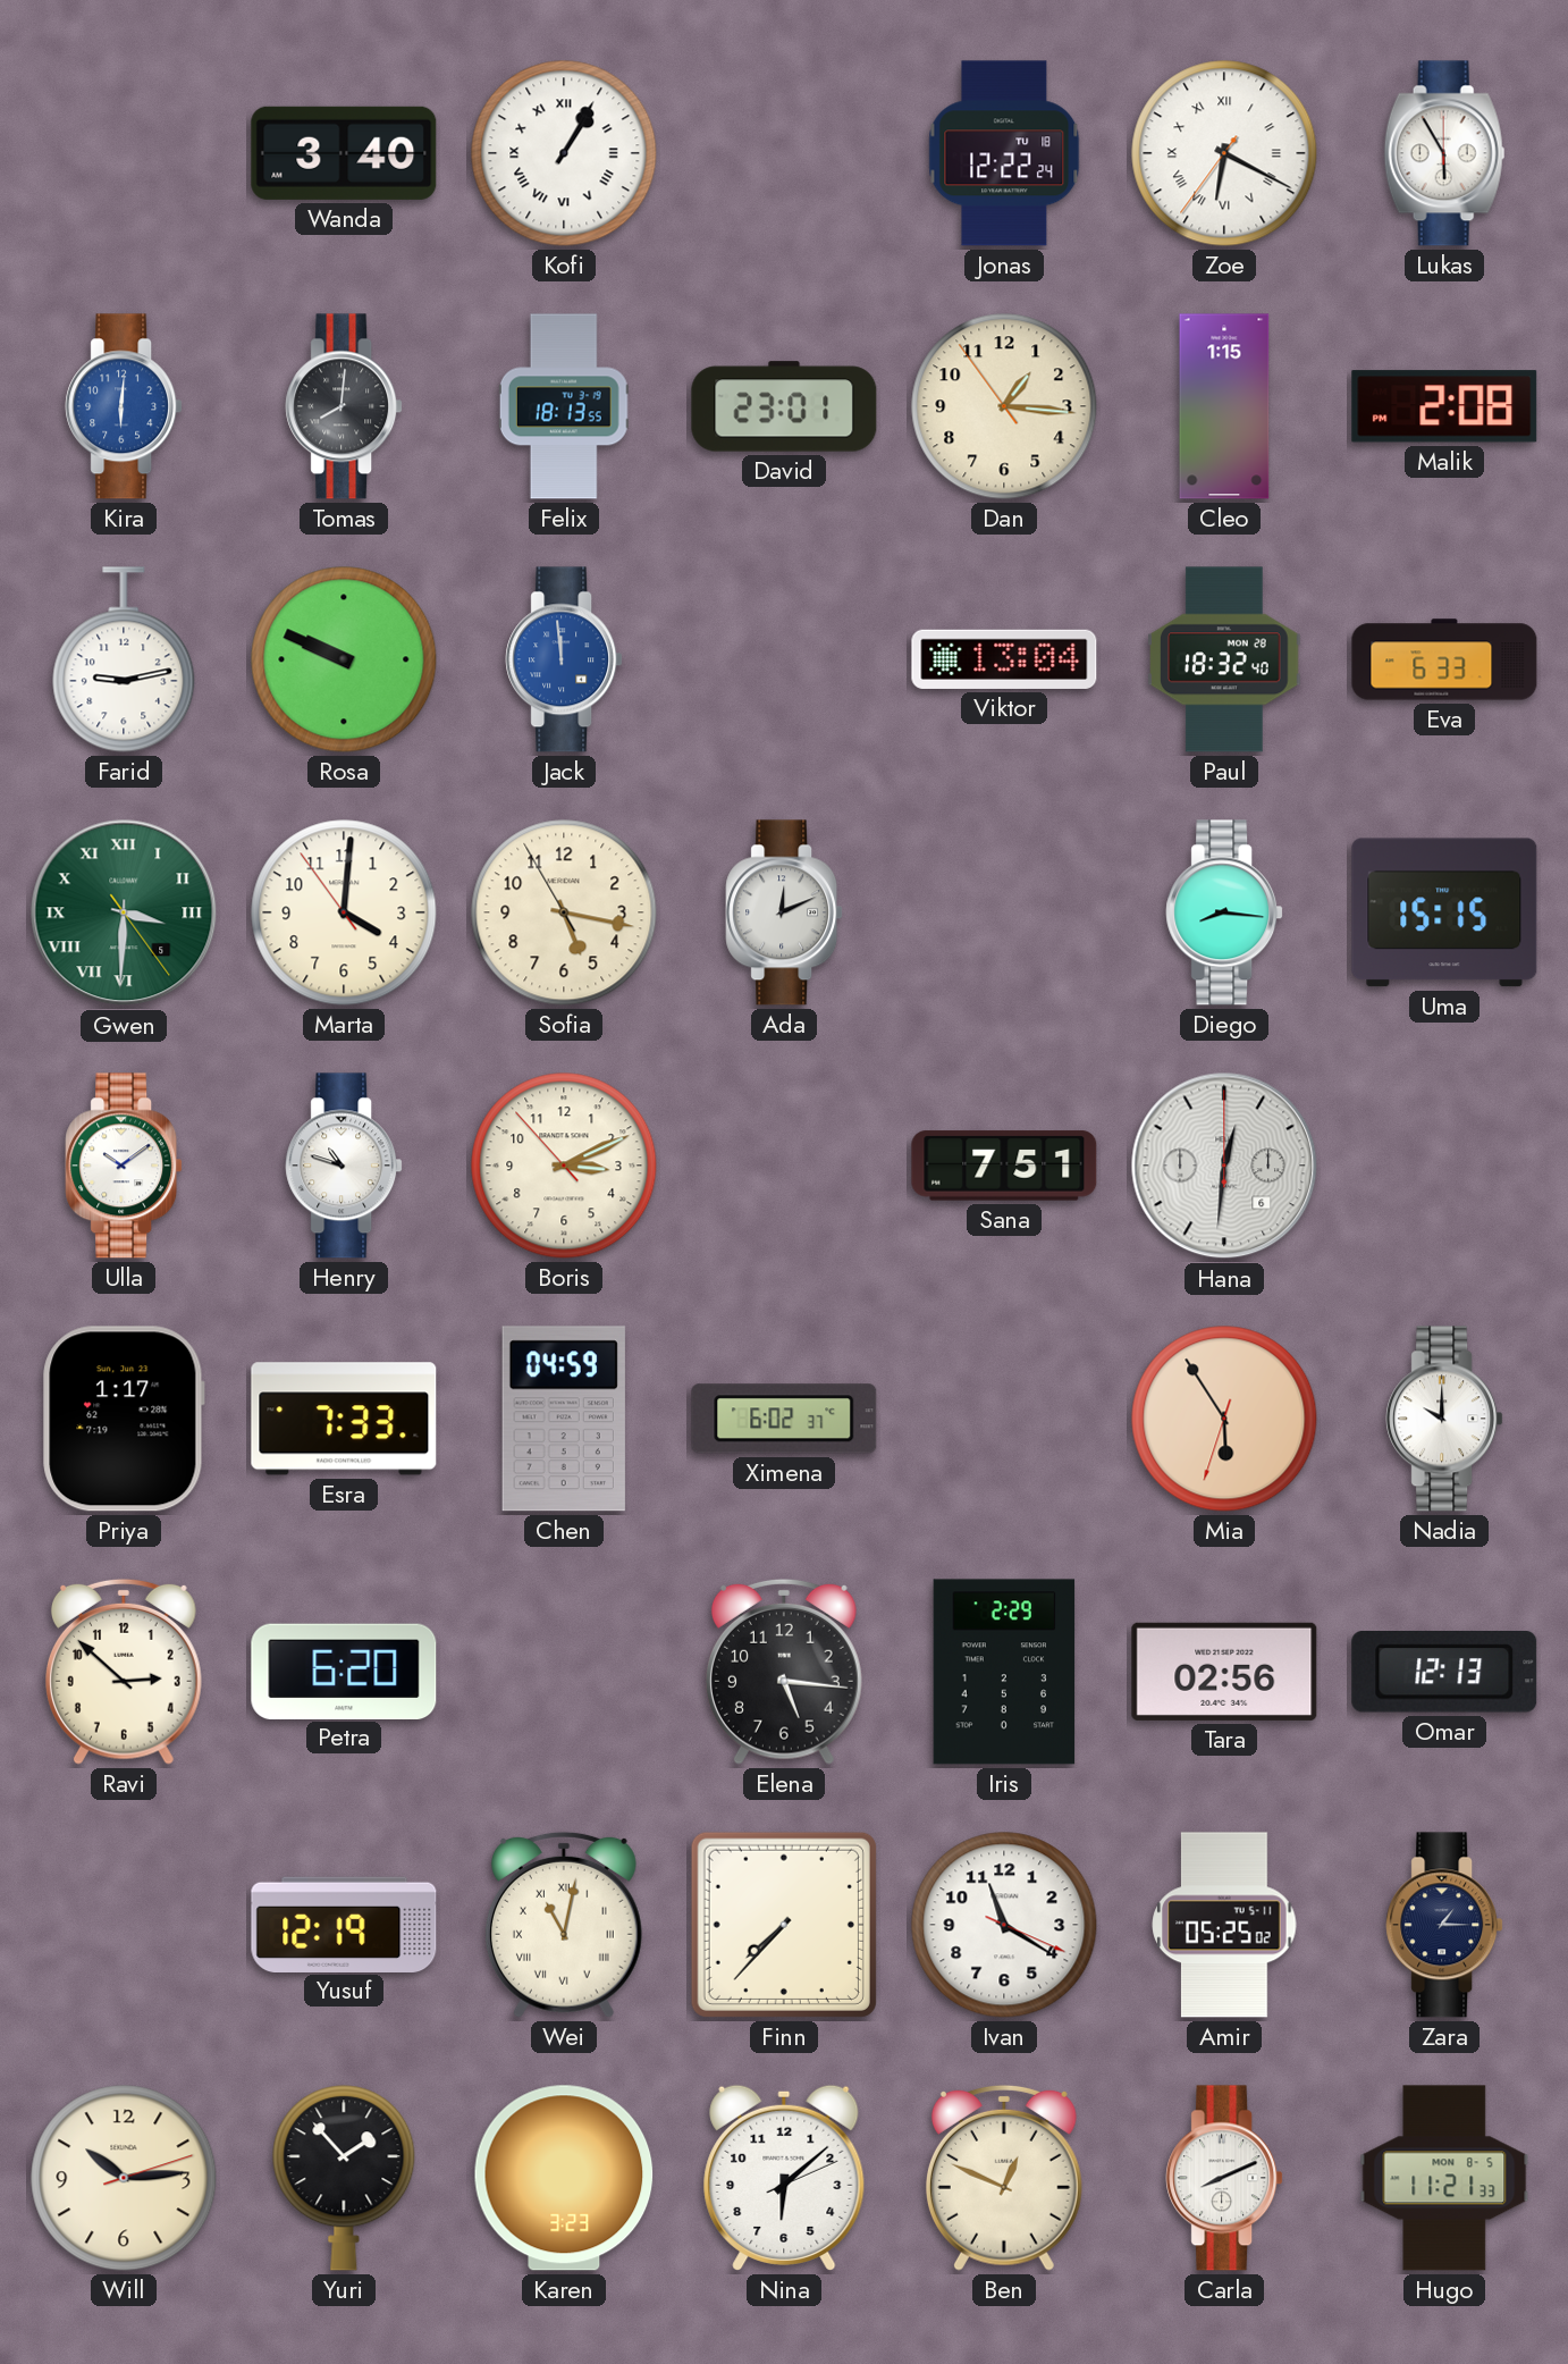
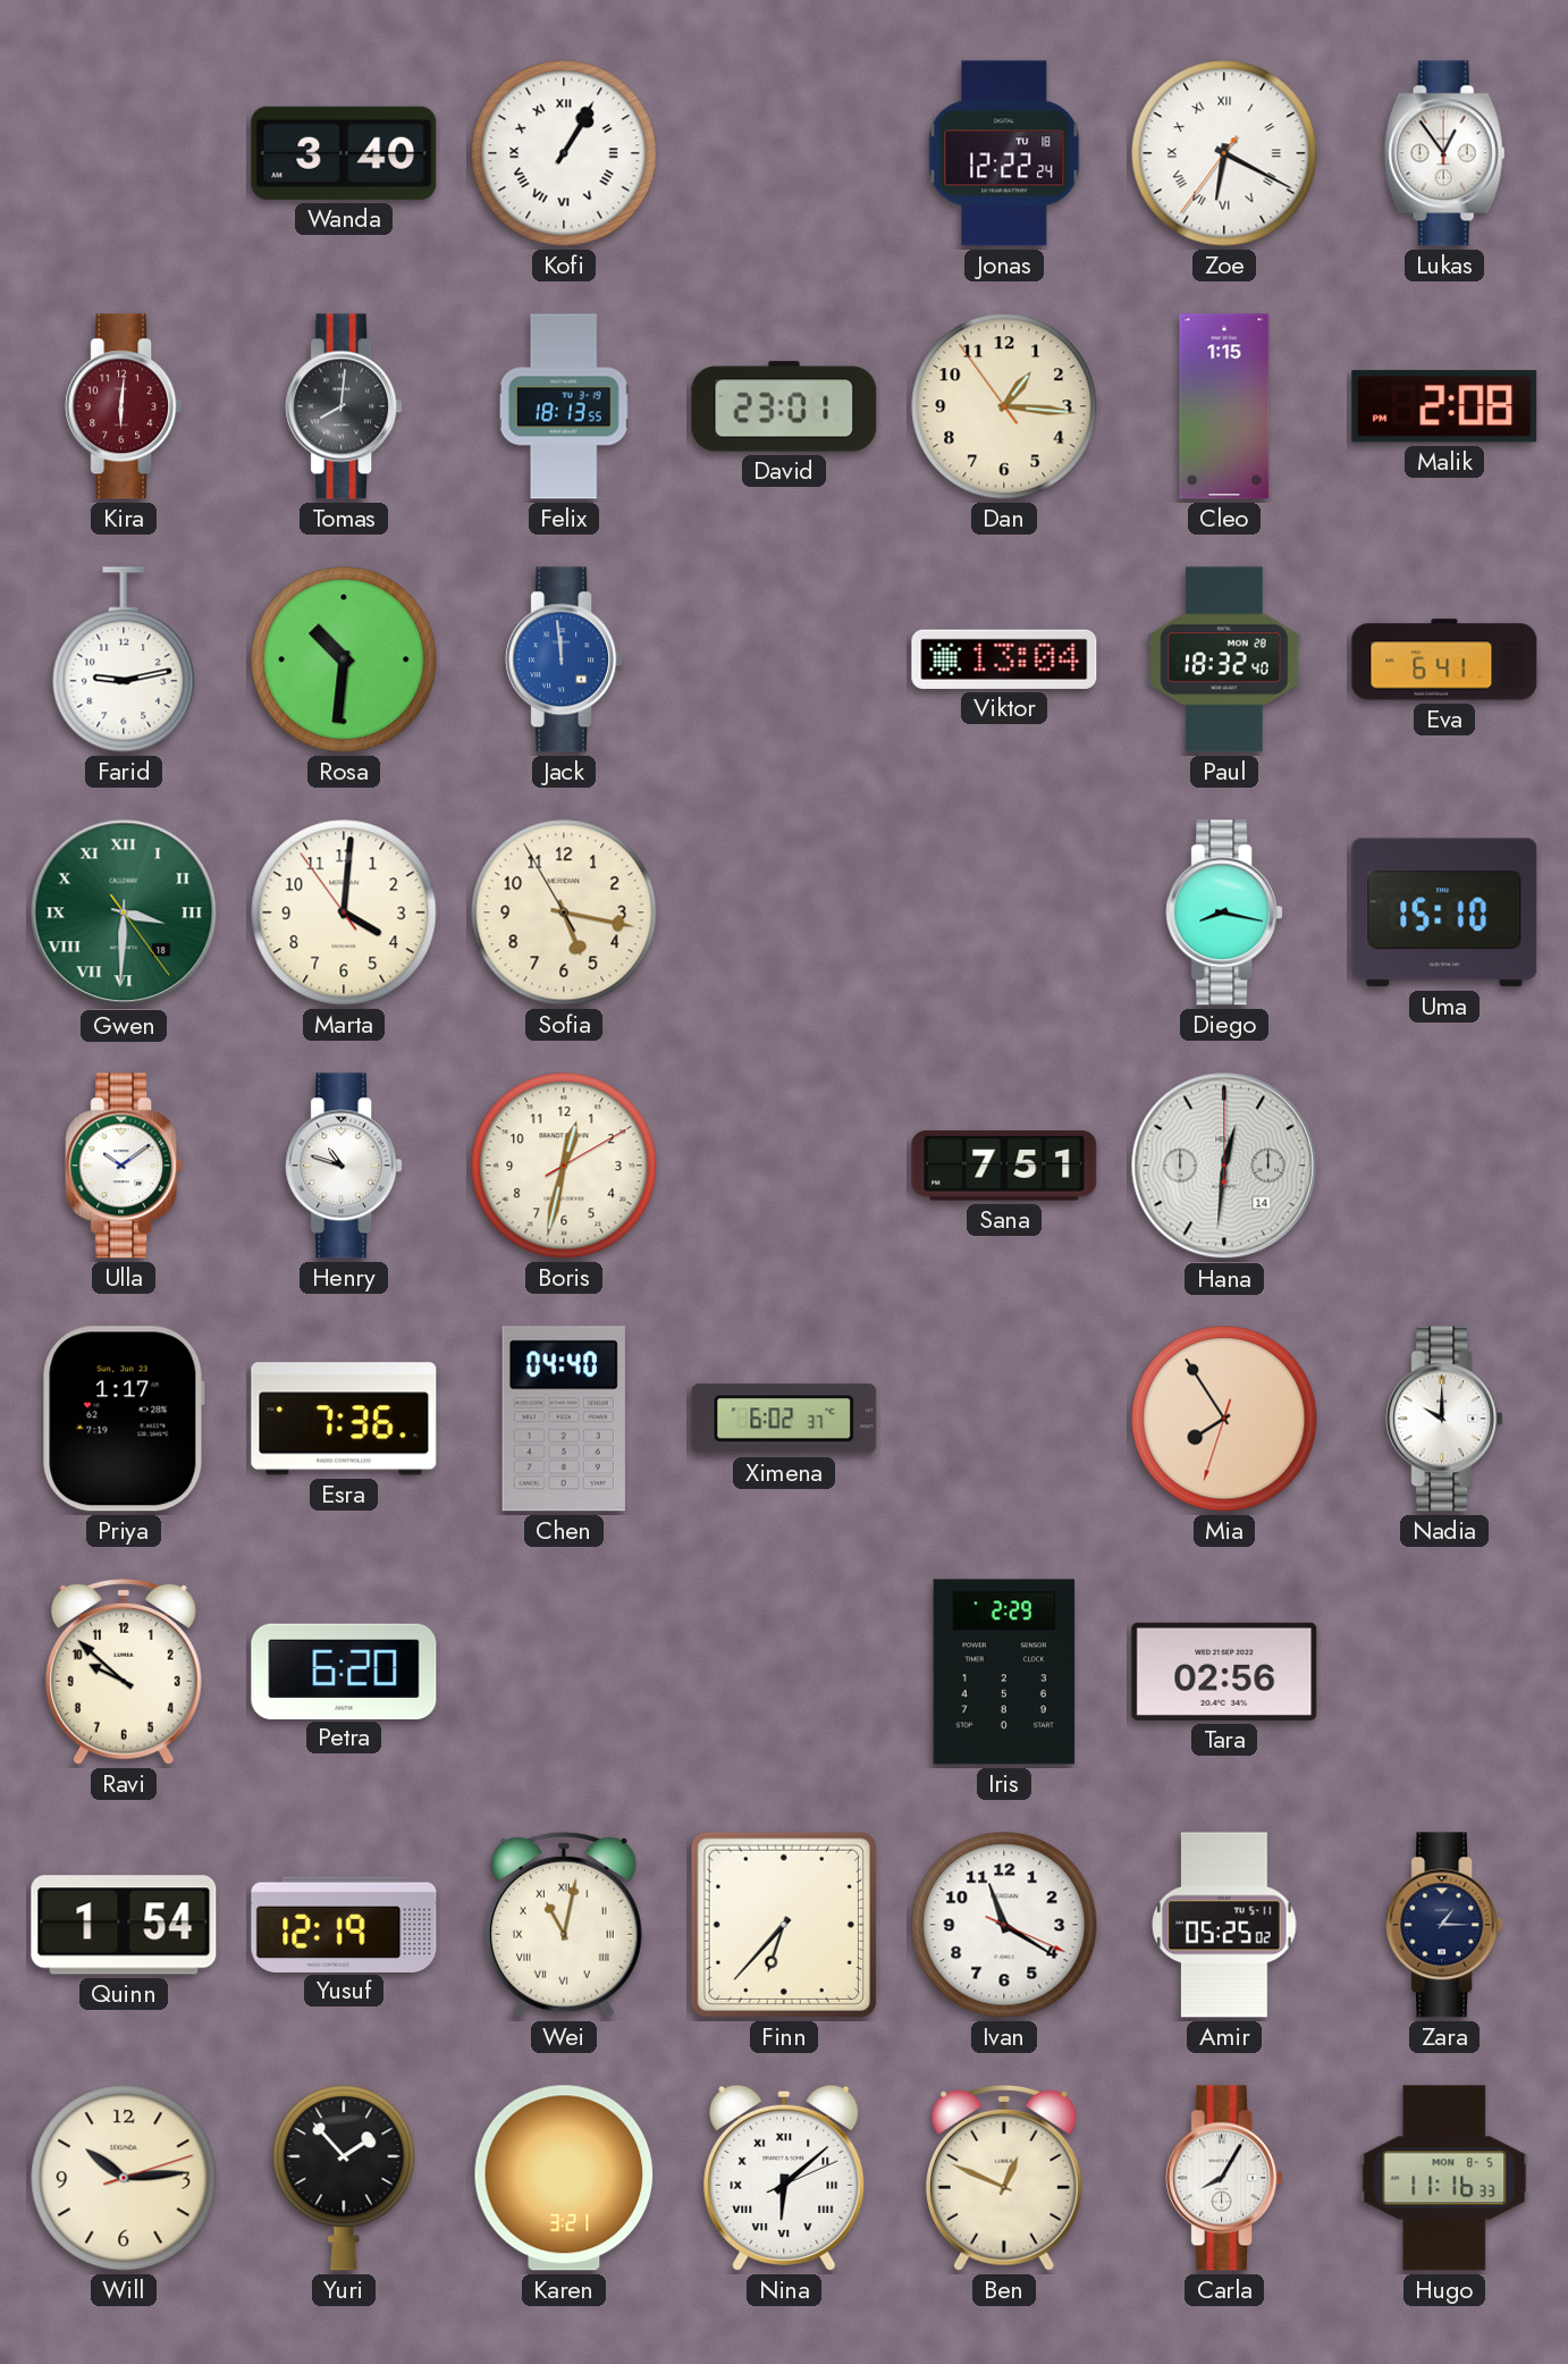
Lukas: 5:55 -> 12:54
Kira dial: blue -> burgundy
Rosa: 9:49 -> 10:31
Eva: 6:33 -> 6:41
Gwen date: 5 -> 18
Ada: 12:11 -> none
Diego: 8:16 -> 8:17
Uma: 15:15 -> 15:10
Boris: 3:10 -> 12:32
Hana date: 6 -> 14
Esra: 7:33 -> 7:36
Chen: 04:59 -> 04:40
Mia: 5:54 -> 7:54
Ravi: 2:52 -> 9:52
Elena: 5:16 -> none
Omar: 12:13 -> none
Quinn: none -> 1:54
Finn: 7:37 -> 6:37
Karen: 3:23 -> 3:21
Nina numerals: Arabic -> Roman
Carla: 8:11 -> 8:05
Hugo: 11:21 -> 11:16
